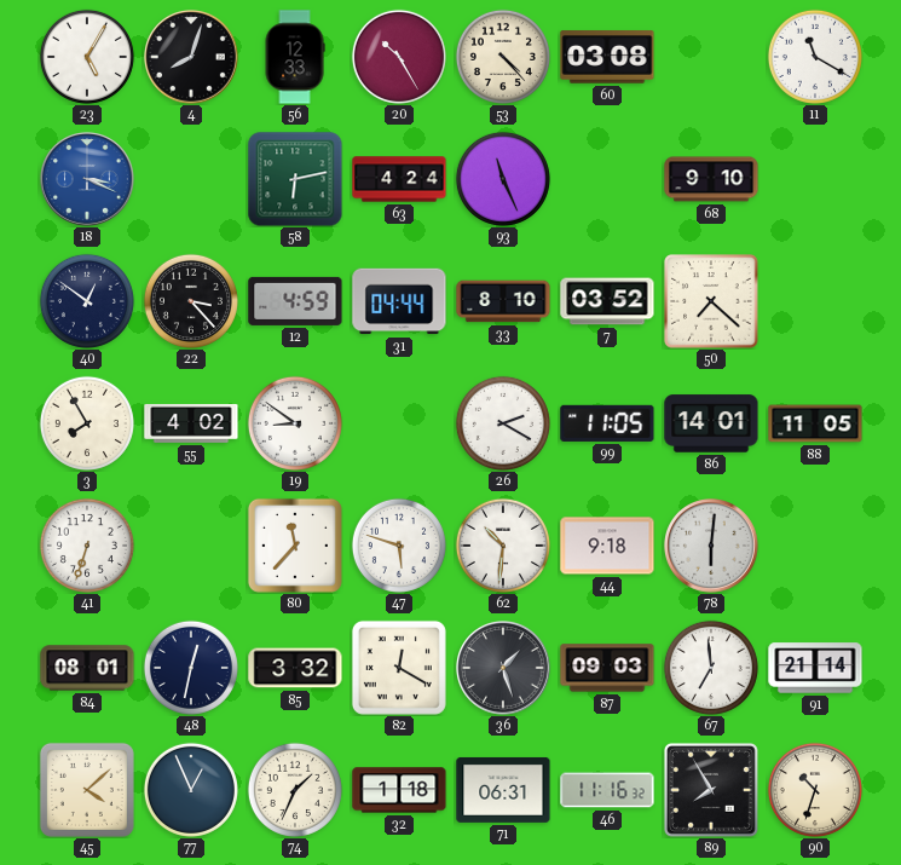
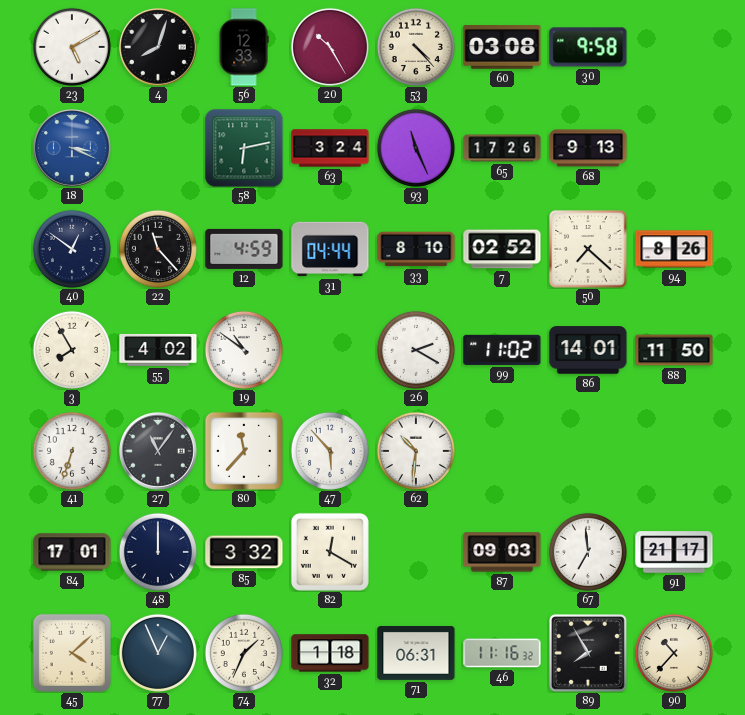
23: 5:05 -> 5:10
30: none -> 9:58
11: 11:20 -> none
63: 4:24 -> 3:24
65: none -> 17:26
68: 9:10 -> 9:13
22: 3:23 -> 11:23
7: 03:52 -> 02:52
94: none -> 8:26
19: 8:51 -> 10:51
99: 11:05 -> 11:02
88: 11:05 -> 11:50
27: none -> 11:06
47: 5:48 -> 5:53
44: 9:18 -> none
78: 6:01 -> none
84: 08:01 -> 17:01
48: 12:32 -> 12:00
36: 1:27 -> none
91: 21:14 -> 21:17
90: 10:33 -> 10:37
